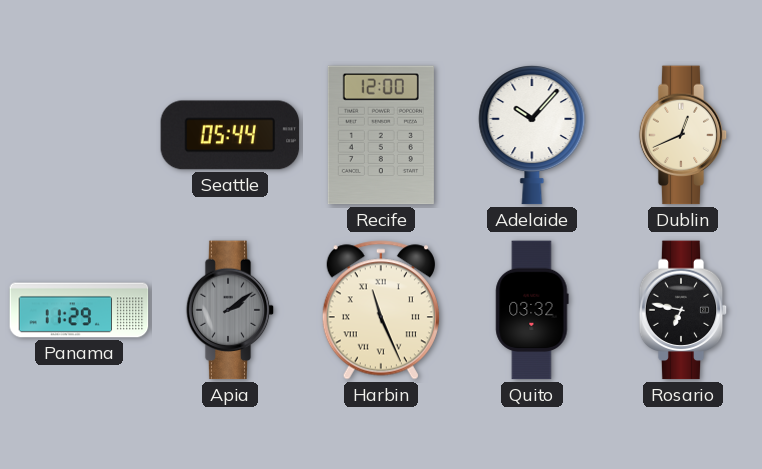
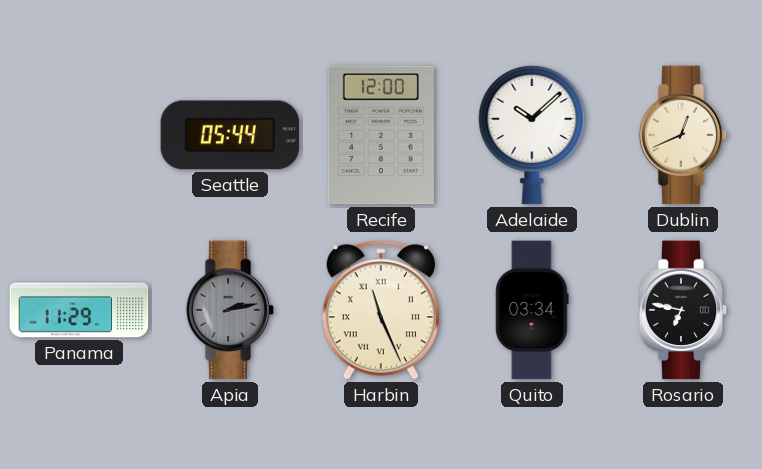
Adelaide: 10:07 -> 10:08
Apia: 2:09 -> 2:13
Quito: 03:32 -> 03:34
